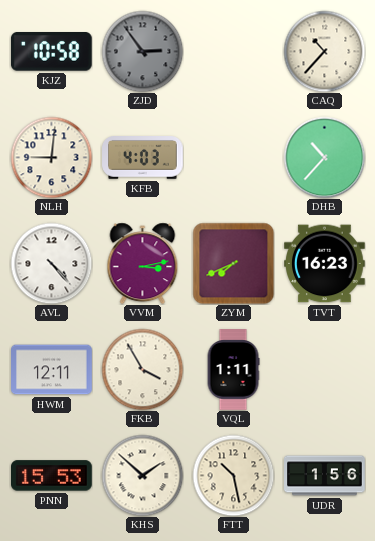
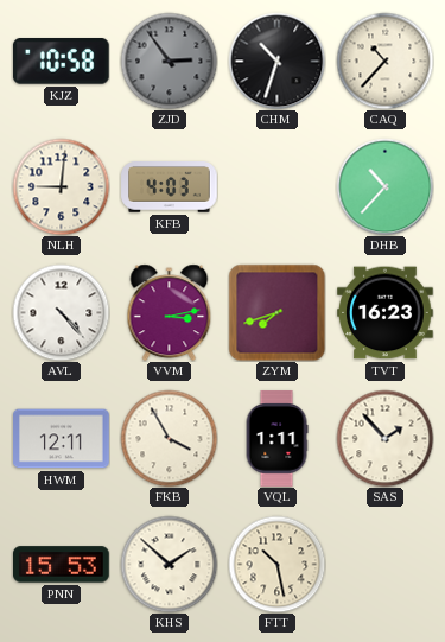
CHM: none -> 10:33
ZYM: 7:41 -> 7:42
SAS: none -> 1:53
UDR: 1:56 -> none
